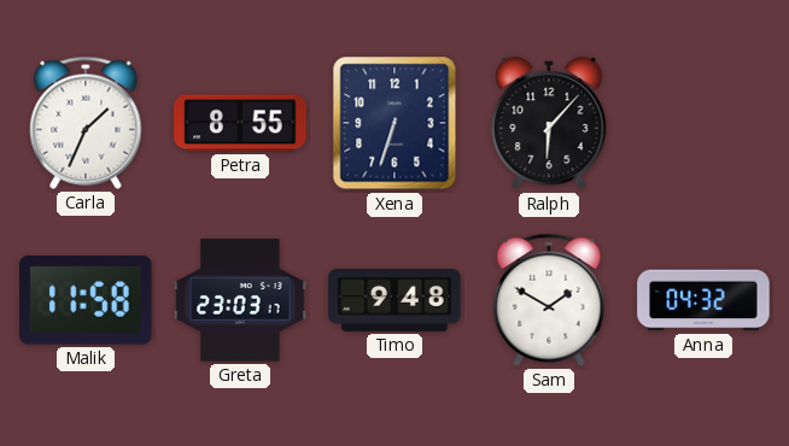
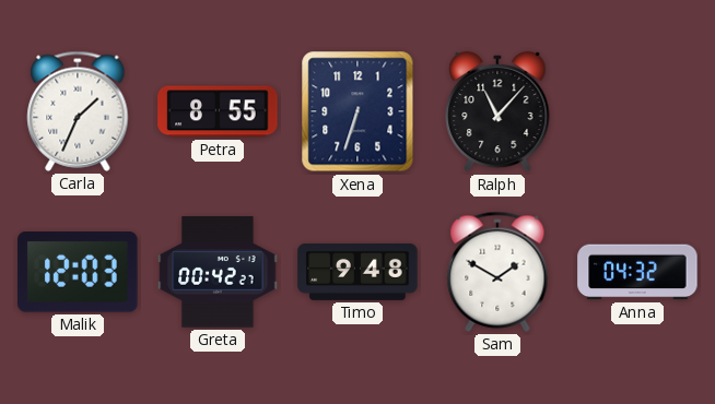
Ralph: 6:07 -> 11:07
Malik: 11:58 -> 12:03
Greta: 23:03 -> 00:42
